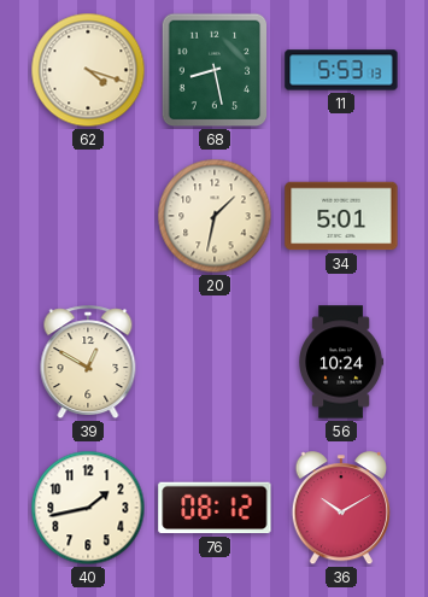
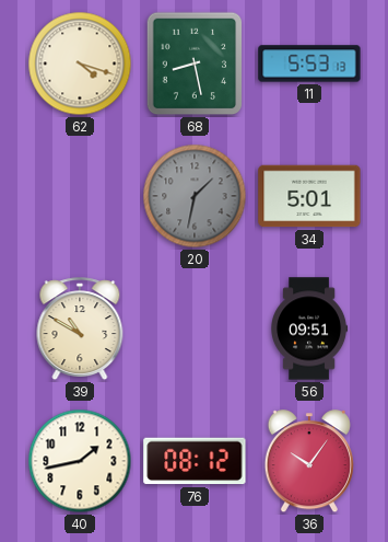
20 dial: cream -> grey
39: 12:50 -> 10:50
56: 10:24 -> 09:51
36: 10:10 -> 10:06
